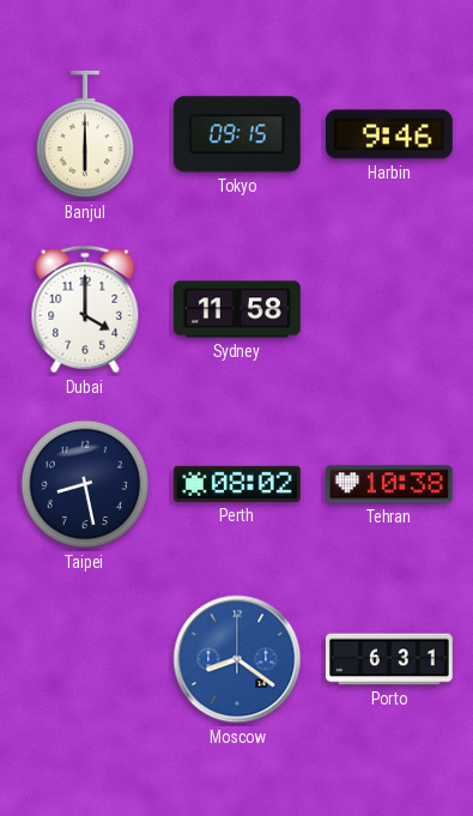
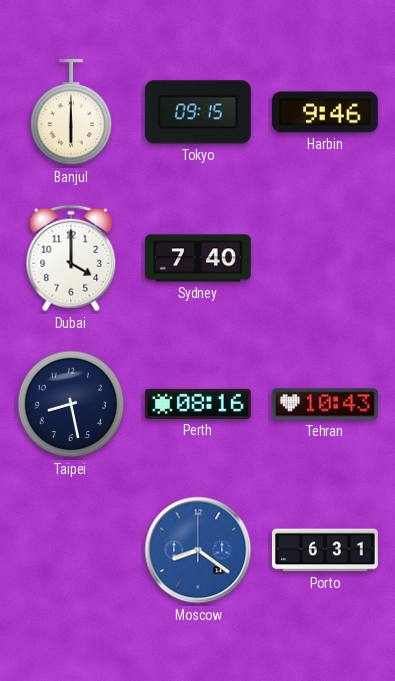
Sydney: 11:58 -> 7:40
Perth: 08:02 -> 08:16
Tehran: 10:38 -> 10:43
